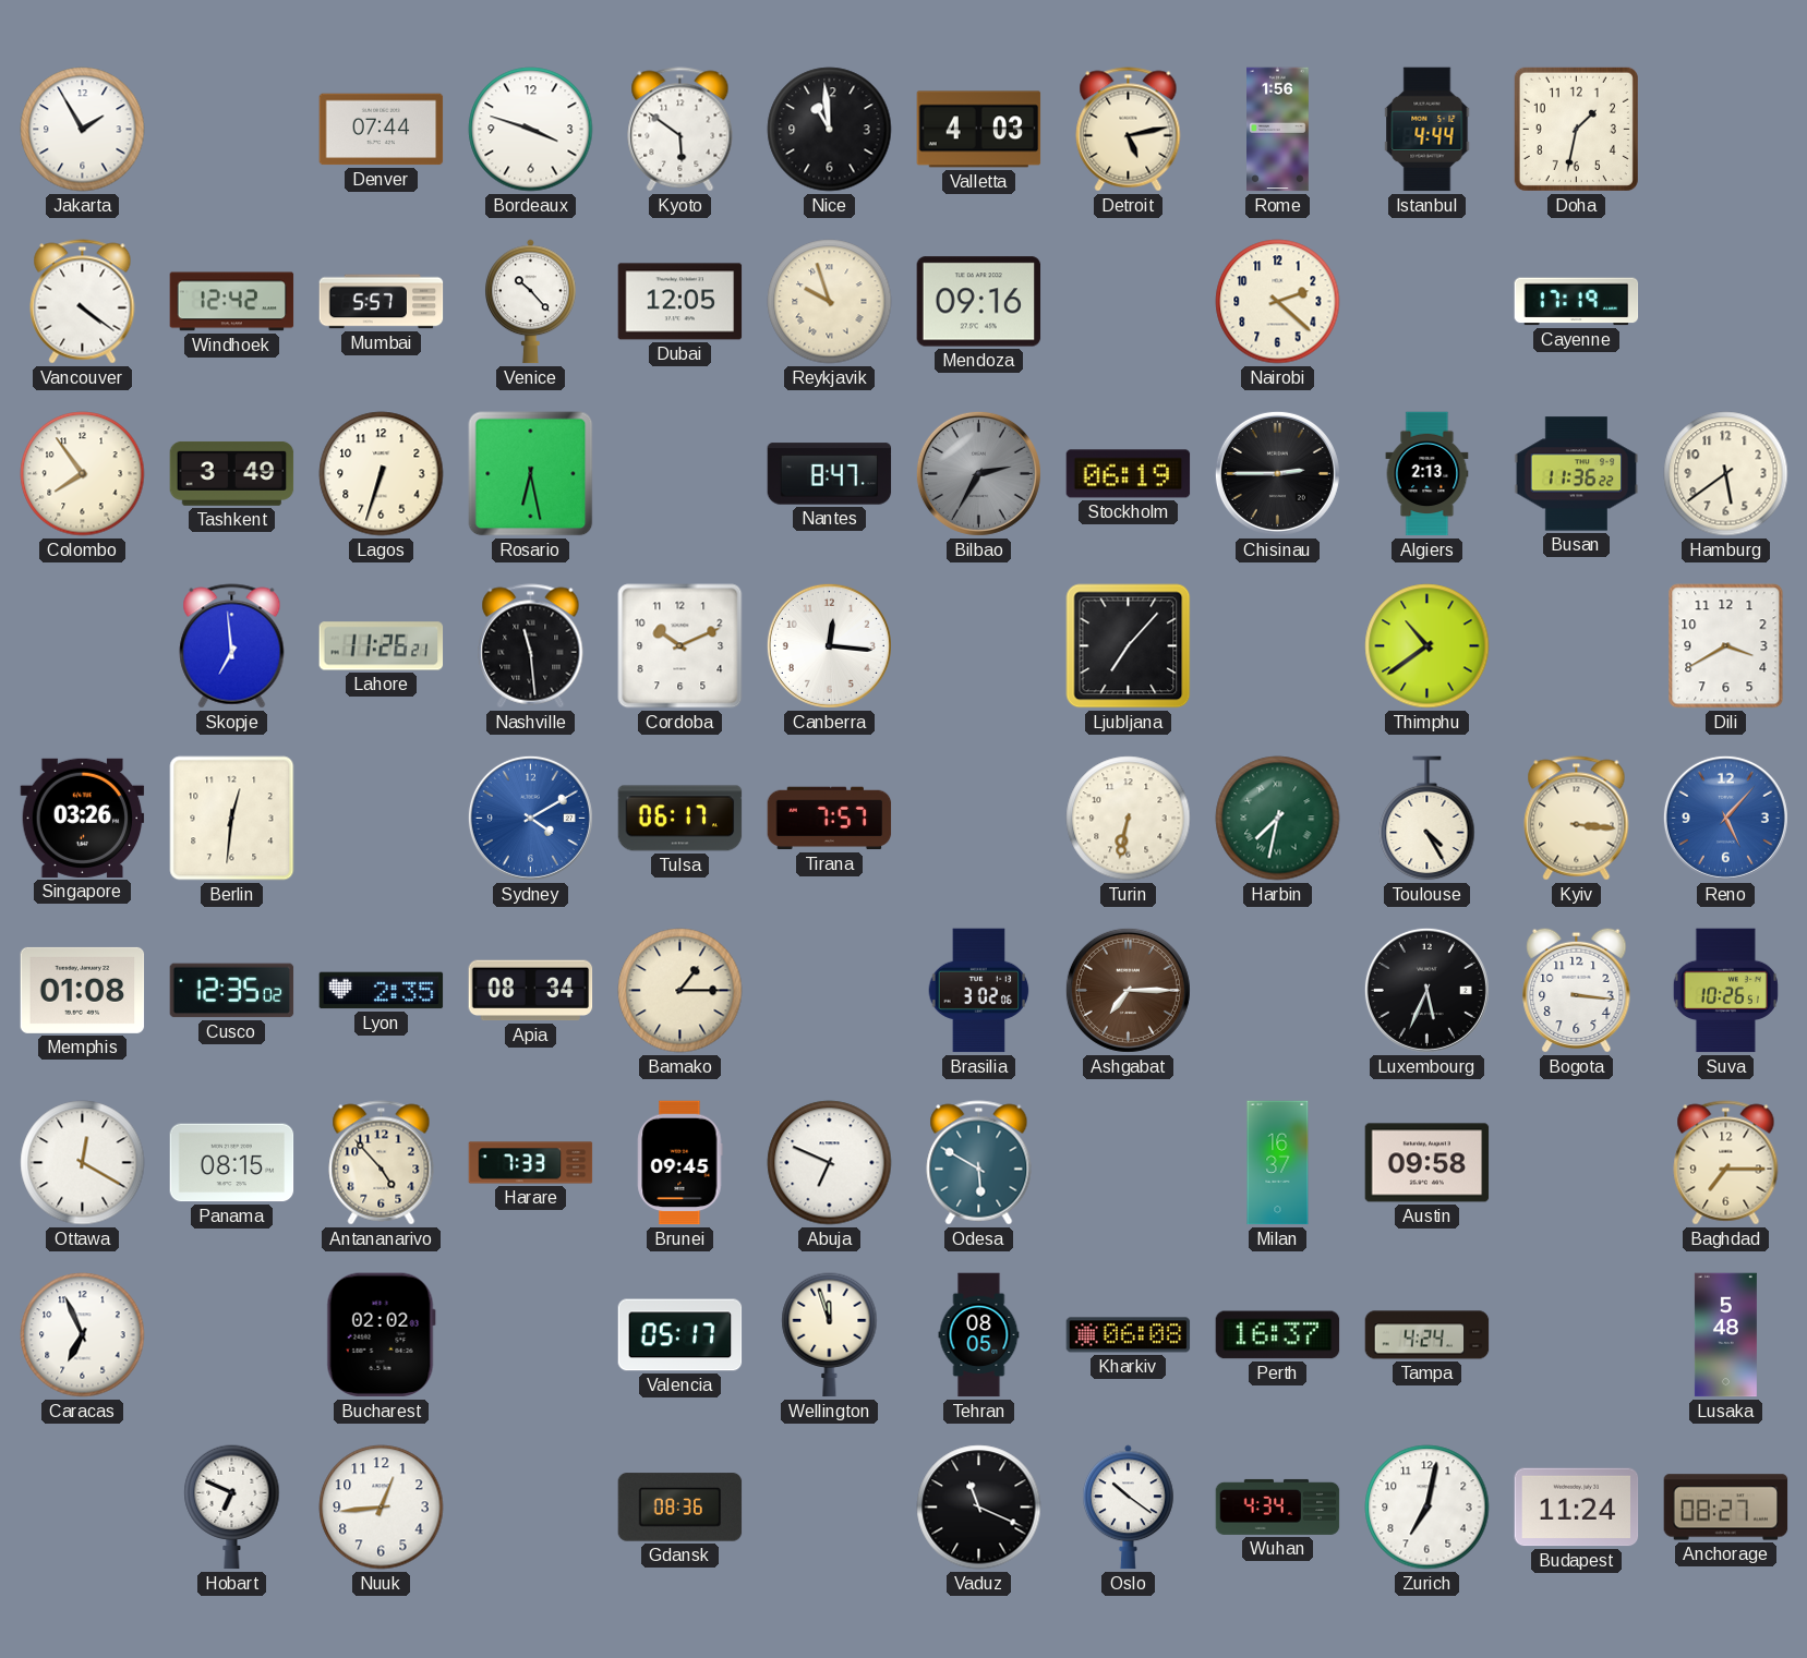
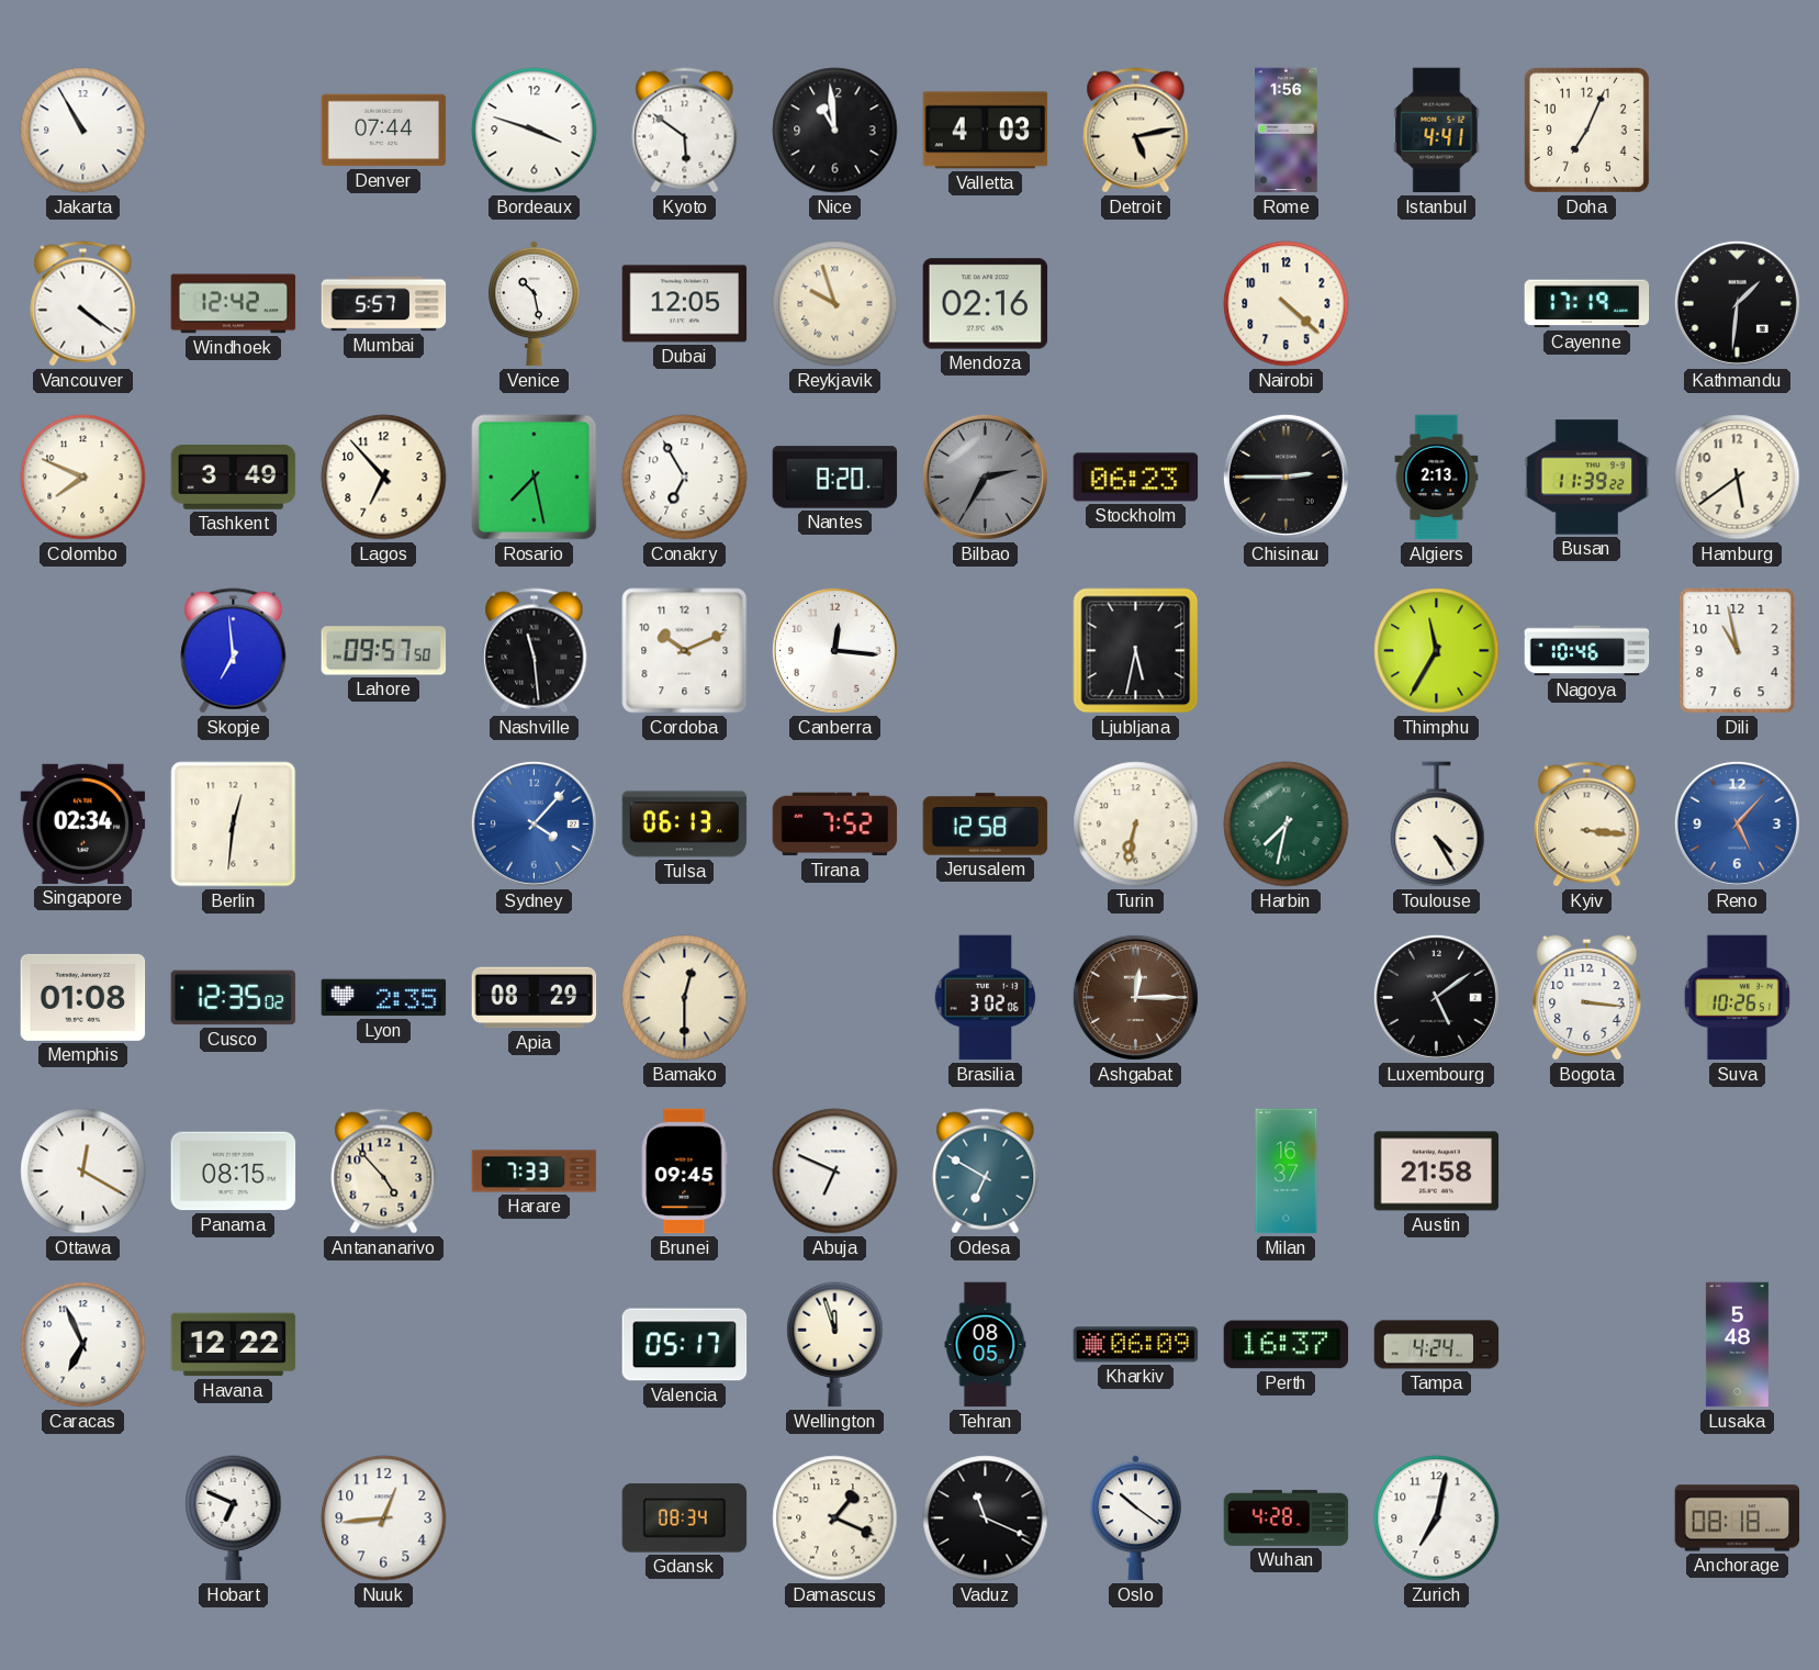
Jakarta: 1:55 -> 10:55
Istanbul: 4:44 -> 4:41
Doha: 1:32 -> 7:04
Venice: 10:23 -> 10:28
Mendoza: 09:16 -> 02:16
Nairobi: 2:22 -> 4:22
Kathmandu: none -> 1:31
Colombo: 7:54 -> 7:49
Lagos: 6:33 -> 6:53
Rosario: 6:28 -> 7:28
Conakry: none -> 6:55
Nantes: 8:47 -> 8:20
Stockholm: 06:19 -> 06:23
Busan: 11:36 -> 11:39
Lahore: 11:26 -> 09:57
Ljubljana: 7:07 -> 5:32
Thimphu: 10:39 -> 11:35
Nagoya: none -> 10:46
Dili: 3:40 -> 10:58
Singapore: 03:26 -> 02:34
Sydney: 4:10 -> 4:07
Tulsa: 06:17 -> 06:13
Tirana: 7:57 -> 7:52
Jerusalem: none -> 12:58
Apia: 08:34 -> 08:29
Bamako: 1:15 -> 12:30
Ashgabat: 7:15 -> 12:15
Luxembourg: 5:34 -> 5:09
Odesa: 5:50 -> 6:50
Austin: 09:58 -> 21:58
Baghdad: 7:15 -> none
Havana: none -> 12:22
Bucharest: 02:02 -> none
Kharkiv: 06:08 -> 06:09
Gdansk: 08:36 -> 08:34
Damascus: none -> 1:19
Wuhan: 4:34 -> 4:28
Budapest: 11:24 -> none
Anchorage: 08:27 -> 08:18
